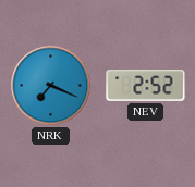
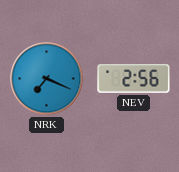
NEV: 2:52 -> 2:56
